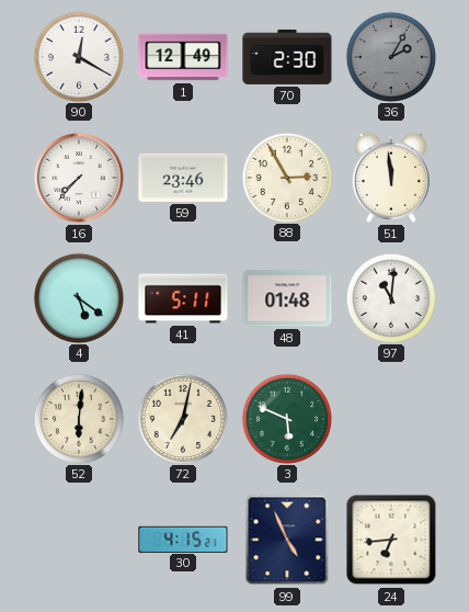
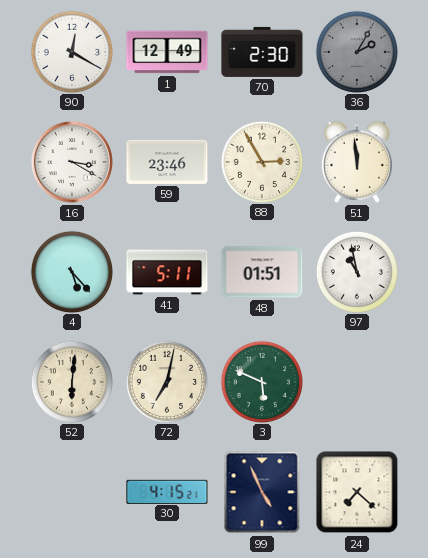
16: 7:37 -> 3:20
4: 5:21 -> 5:23
48: 01:48 -> 01:51
97: 11:01 -> 10:58
24: 6:44 -> 7:22
